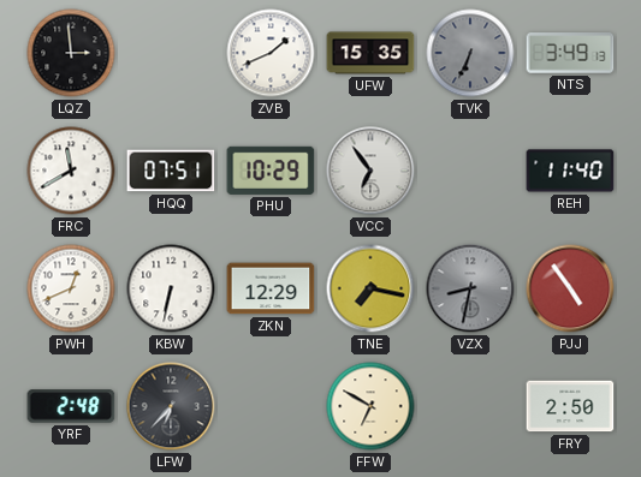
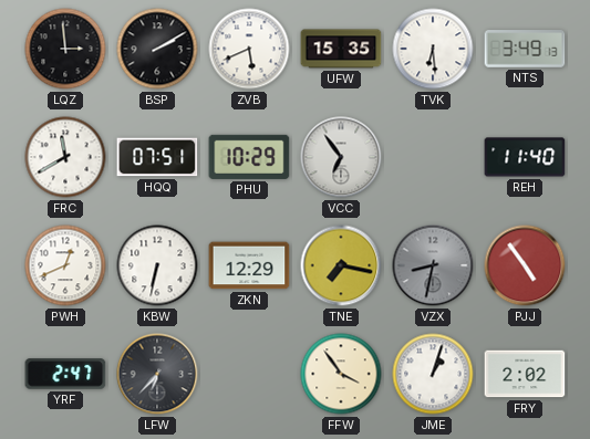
BSP: none -> 2:10
ZVB: 1:41 -> 5:41
TVK: 6:34 -> 6:29
TVK dial: grey -> white
YRF: 2:48 -> 2:47
FFW: 6:50 -> 3:54
JME: none -> 1:03
FRY: 2:50 -> 2:02
